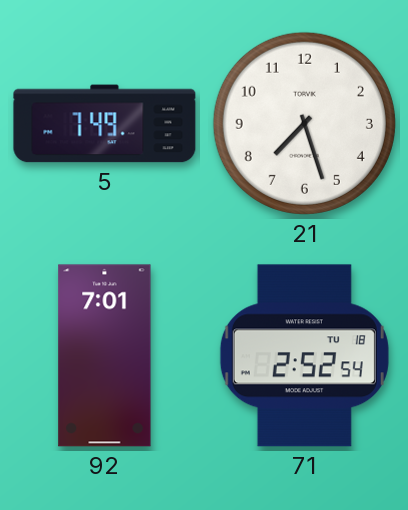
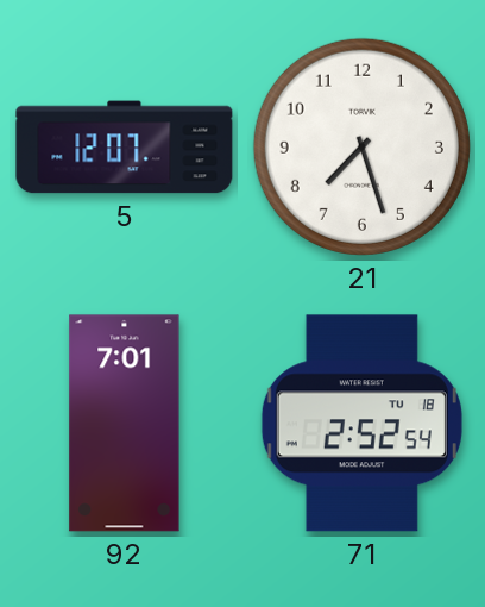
5: 7:49 -> 12:07
